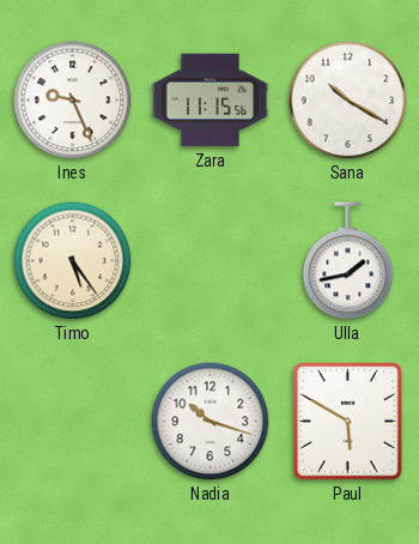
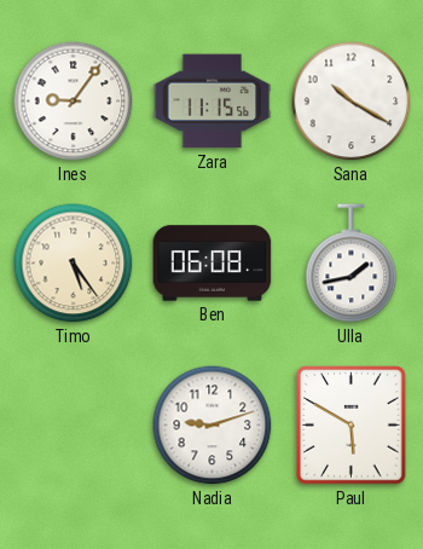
Ines: 9:26 -> 9:06
Ben: none -> 06:08
Nadia: 10:18 -> 9:12
